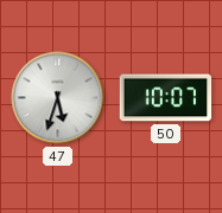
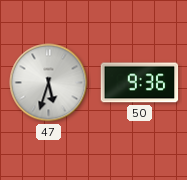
50: 10:07 -> 9:36
